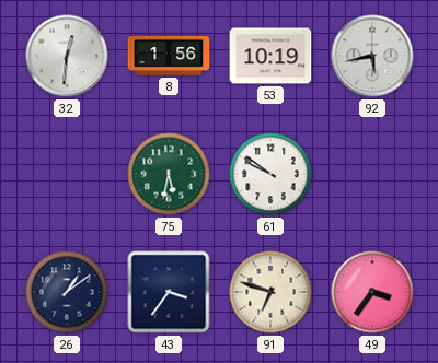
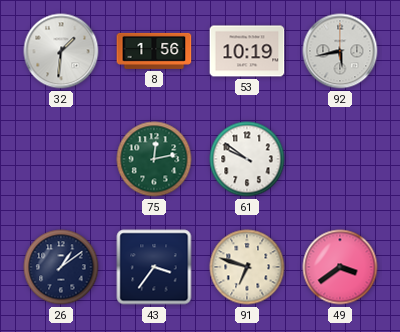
32: 12:31 -> 1:31
75: 5:32 -> 12:13
49: 3:36 -> 3:39
